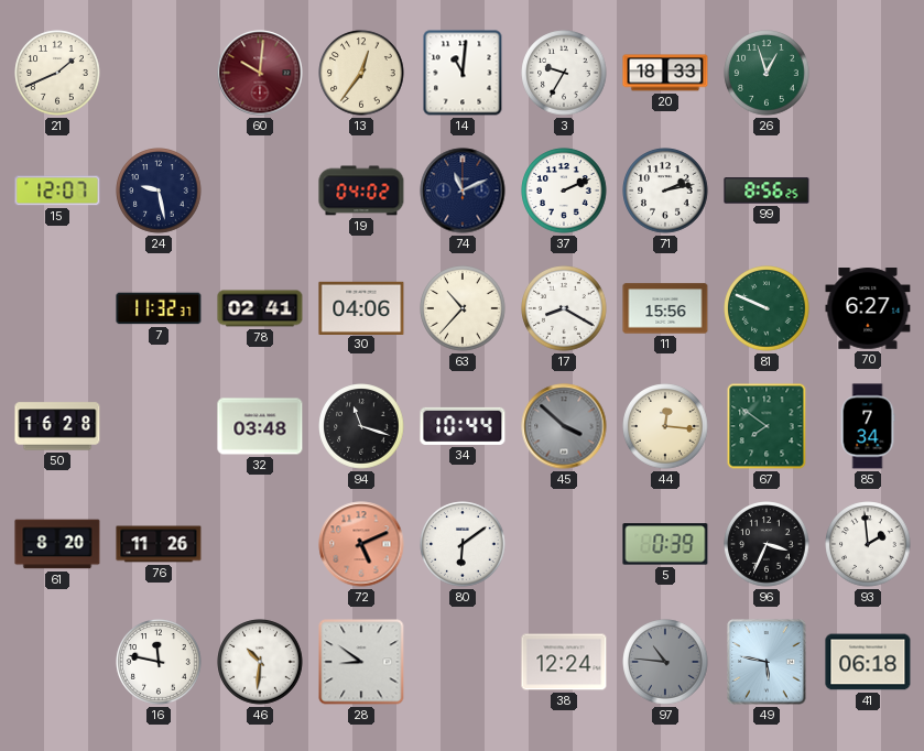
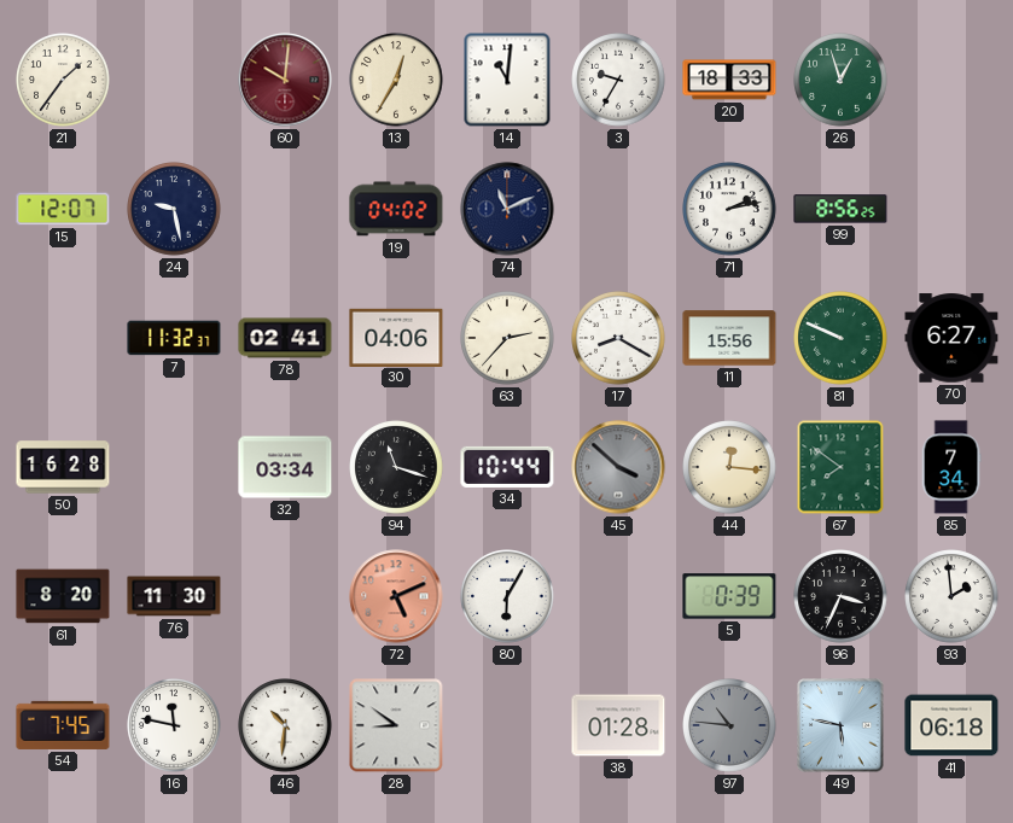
21: 1:41 -> 1:36
13: 12:36 -> 12:35
37: 2:11 -> none
63: 10:37 -> 2:37
32: 03:48 -> 03:34
76: 11:26 -> 11:30
80: 6:09 -> 6:05
54: none -> 7:45
38: 12:24 -> 01:28
